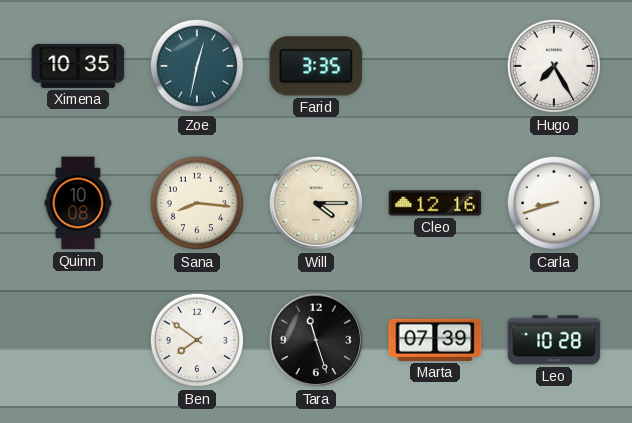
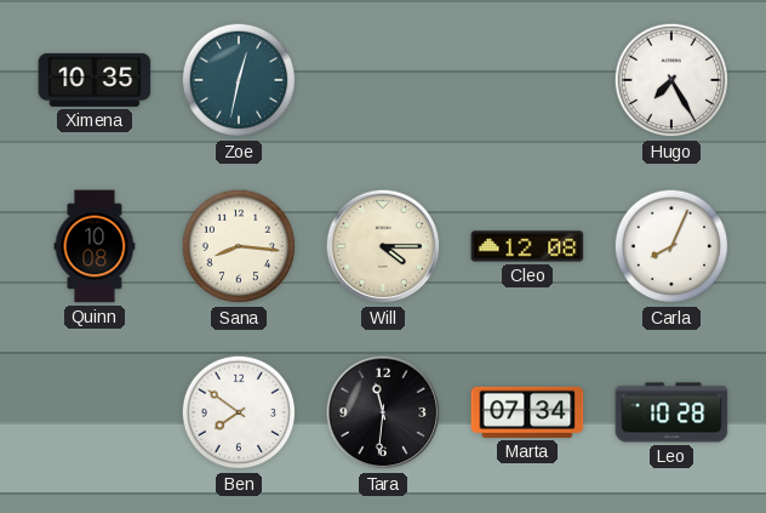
Farid: 3:35 -> none
Cleo: 12:16 -> 12:08
Carla: 8:42 -> 8:04
Tara: 11:27 -> 11:31
Marta: 07:39 -> 07:34
